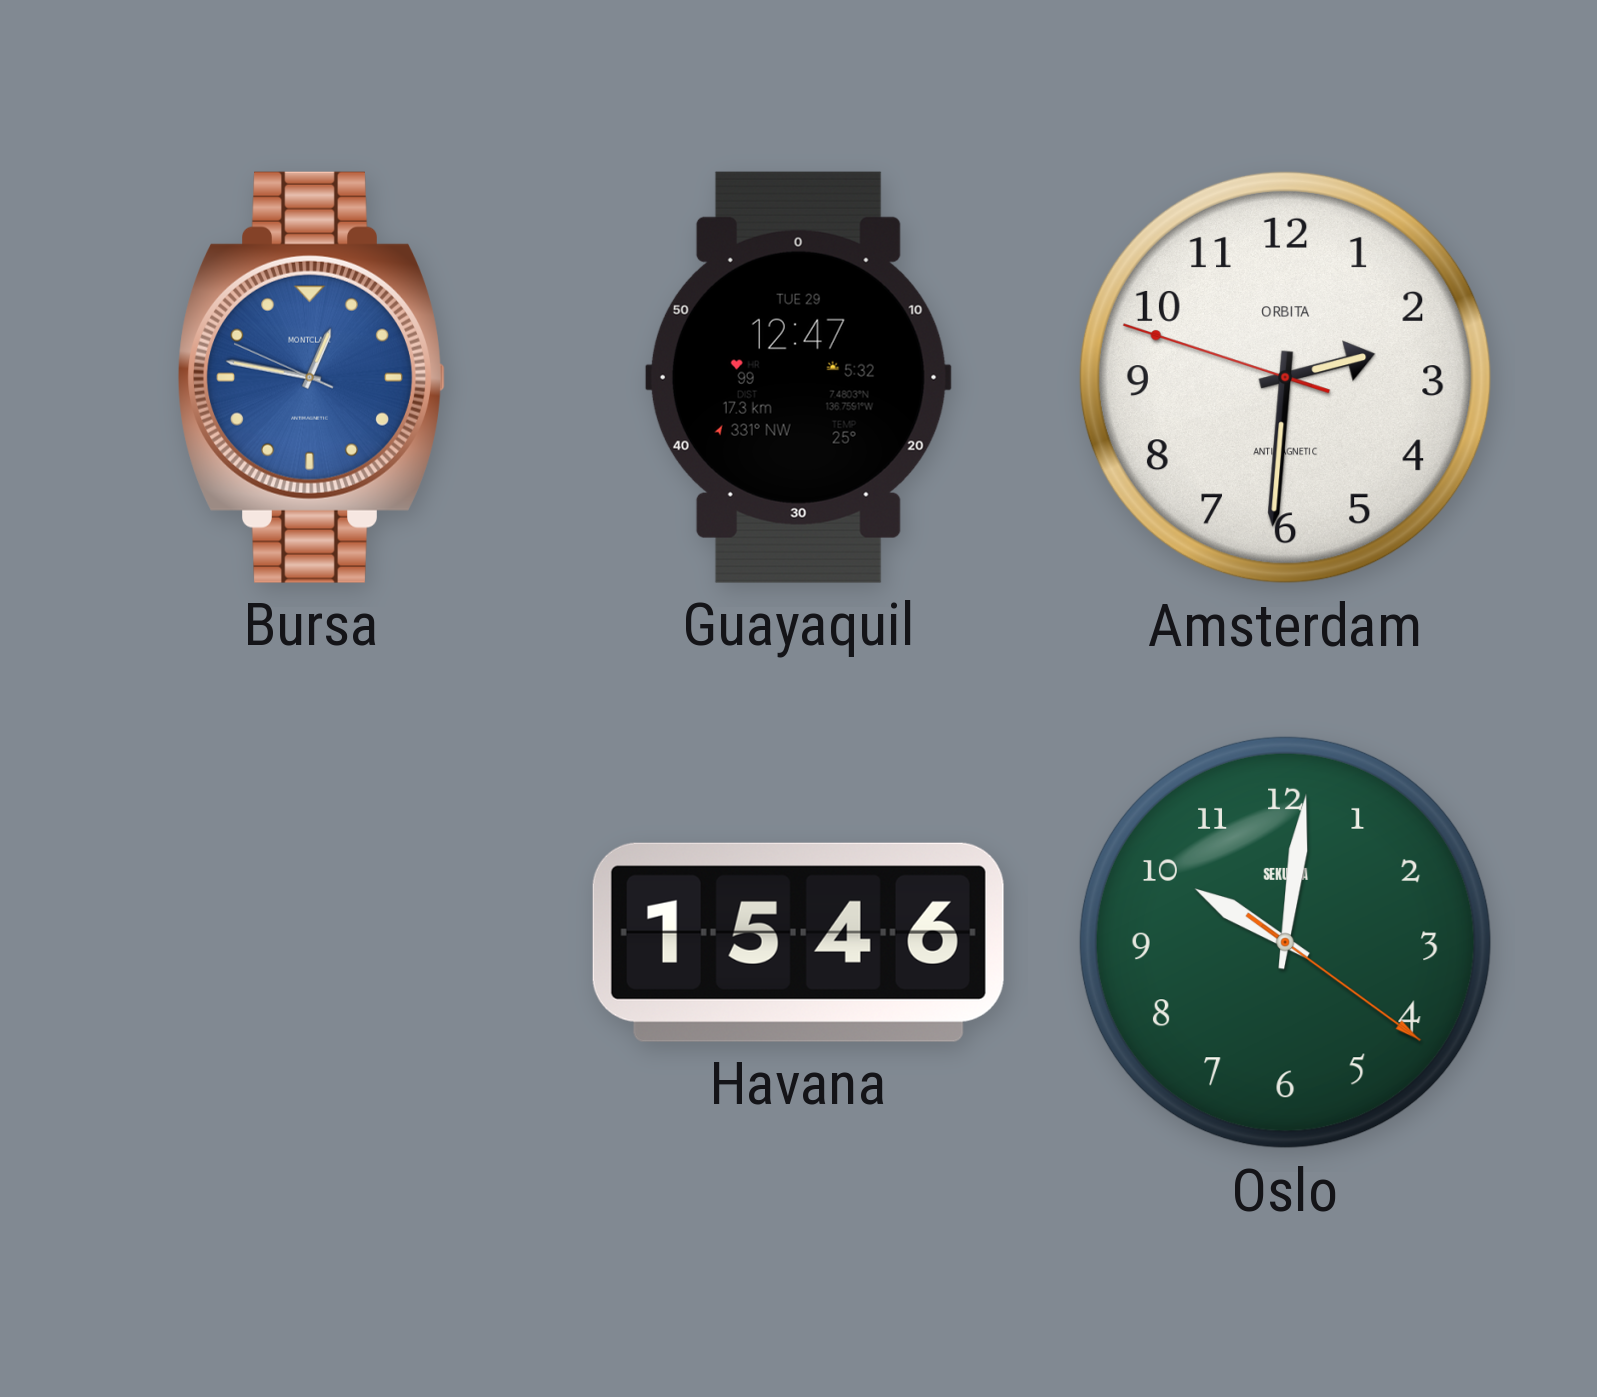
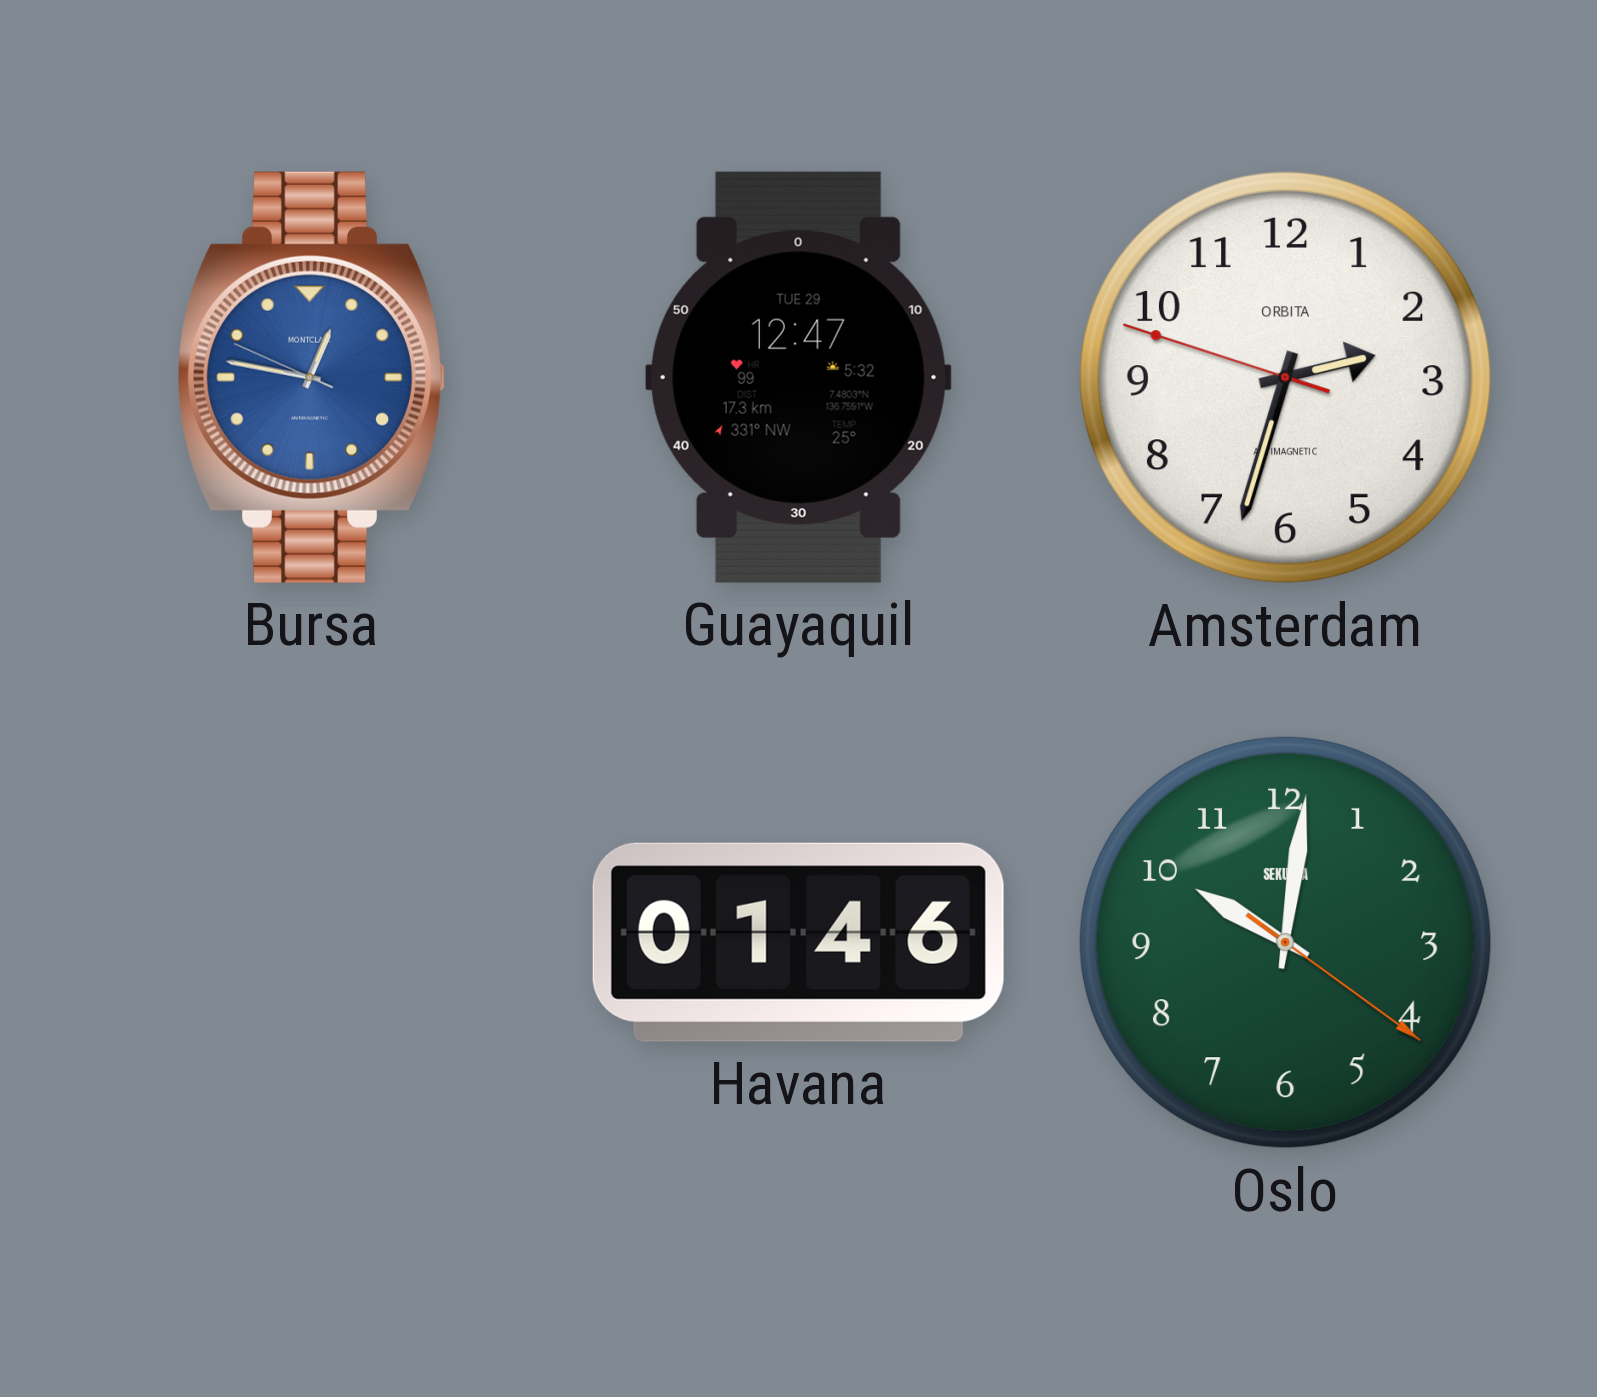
Amsterdam: 2:30 -> 2:32
Havana: 15:46 -> 01:46
